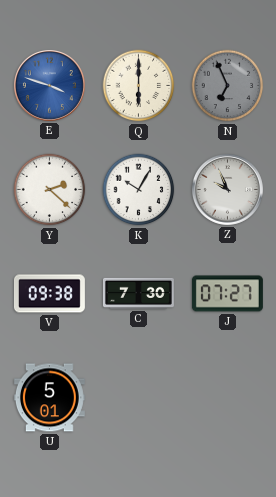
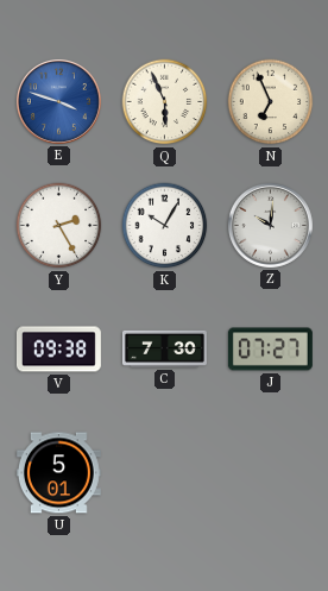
Q: 6:00 -> 5:56
N dial: grey -> cream
Y: 2:22 -> 2:25
Z: 9:56 -> 10:01
